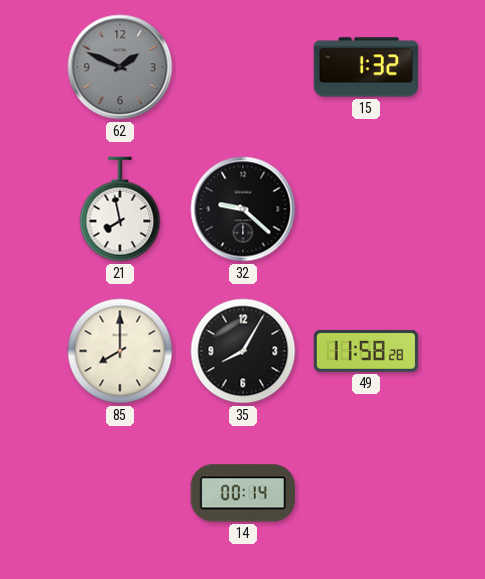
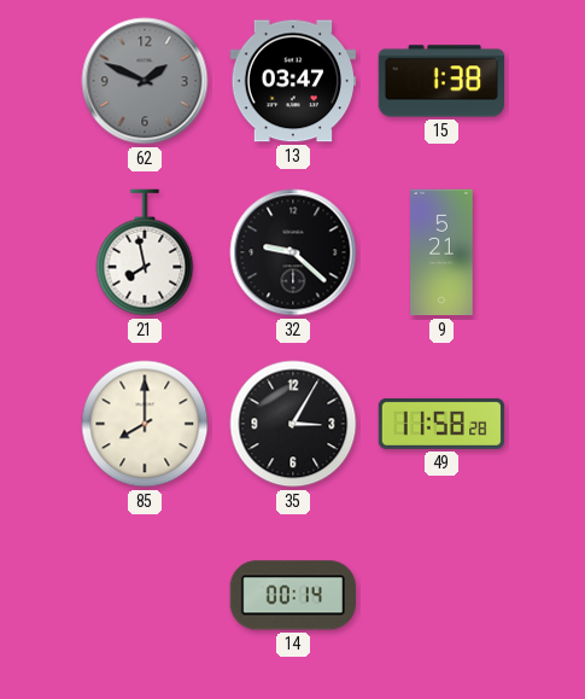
13: none -> 03:47
15: 1:32 -> 1:38
9: none -> 5:21
35: 8:05 -> 3:05
